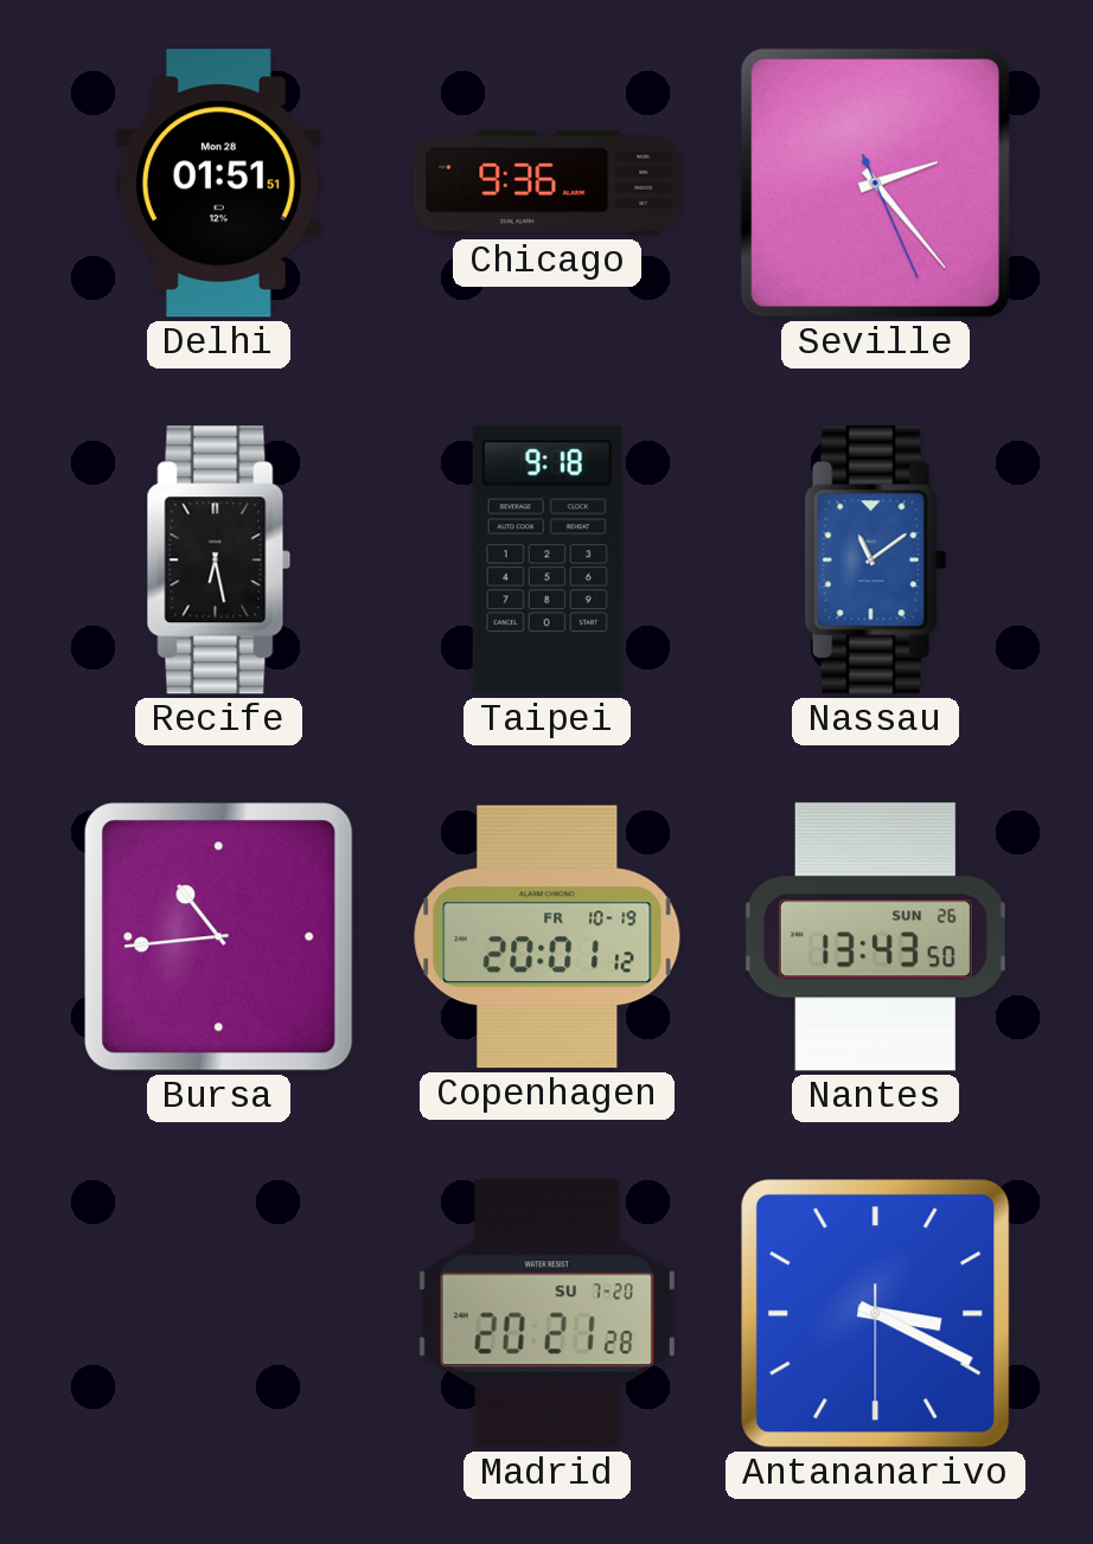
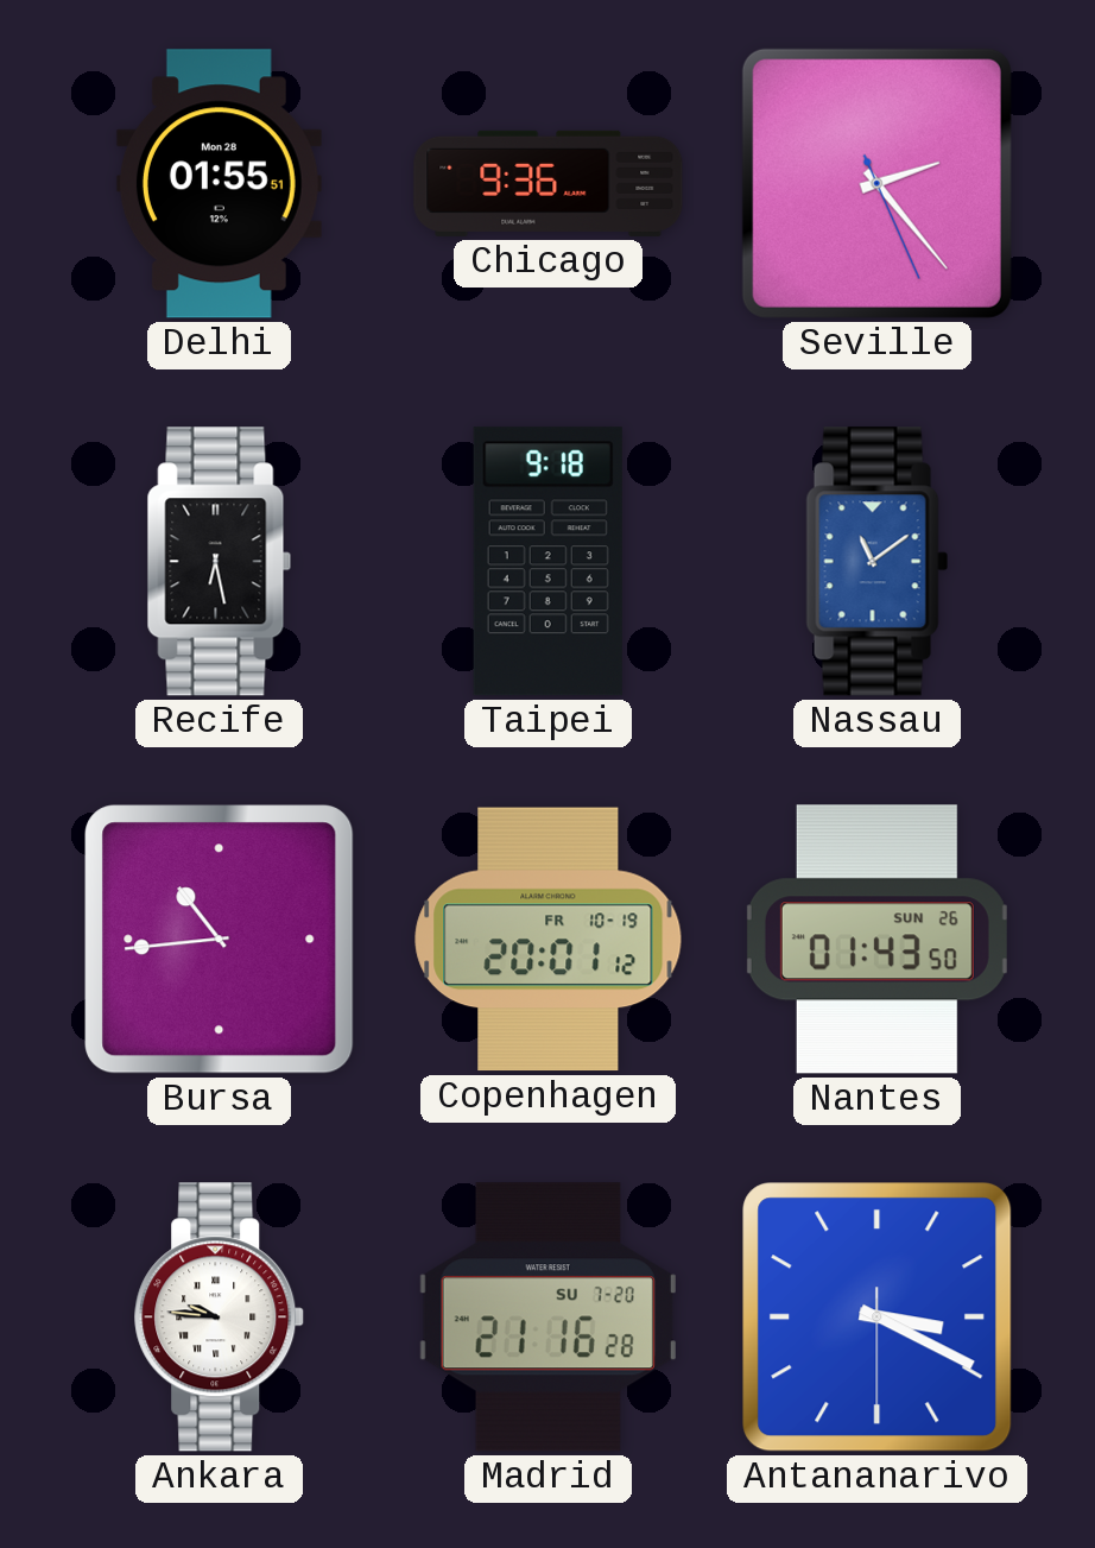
Delhi: 01:51 -> 01:55
Nantes: 13:43 -> 01:43
Ankara: none -> 9:46
Madrid: 20:21 -> 21:16
